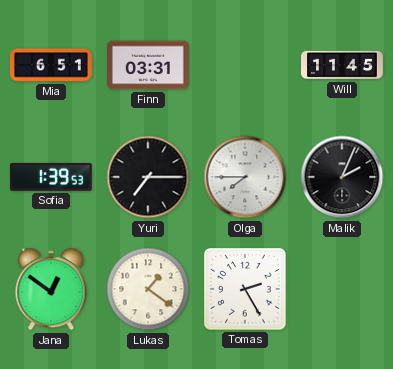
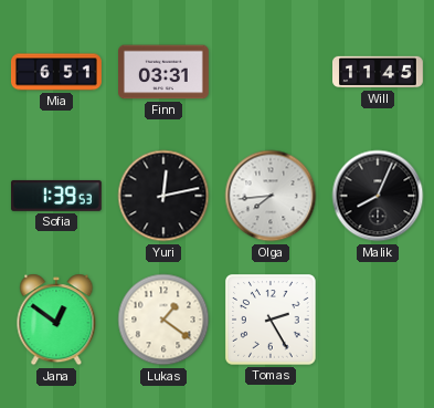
Yuri: 7:15 -> 12:13
Olga: 7:45 -> 7:44
Malik: 2:04 -> 8:04
